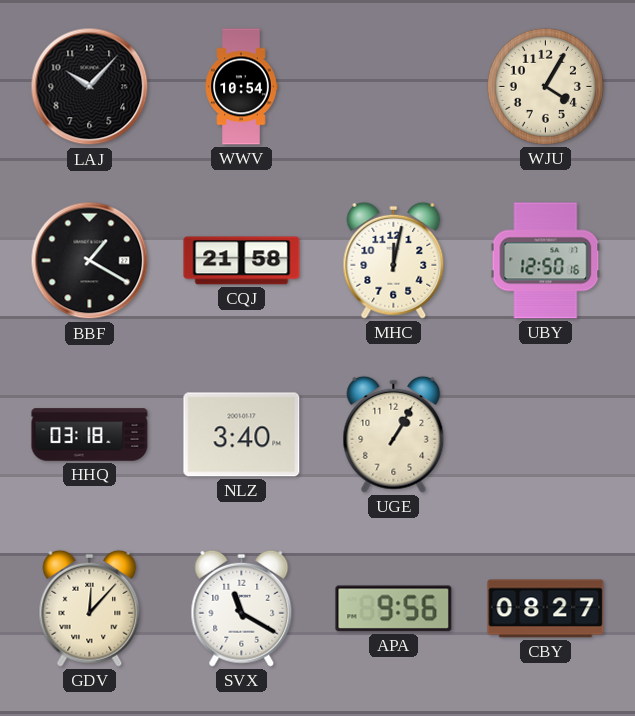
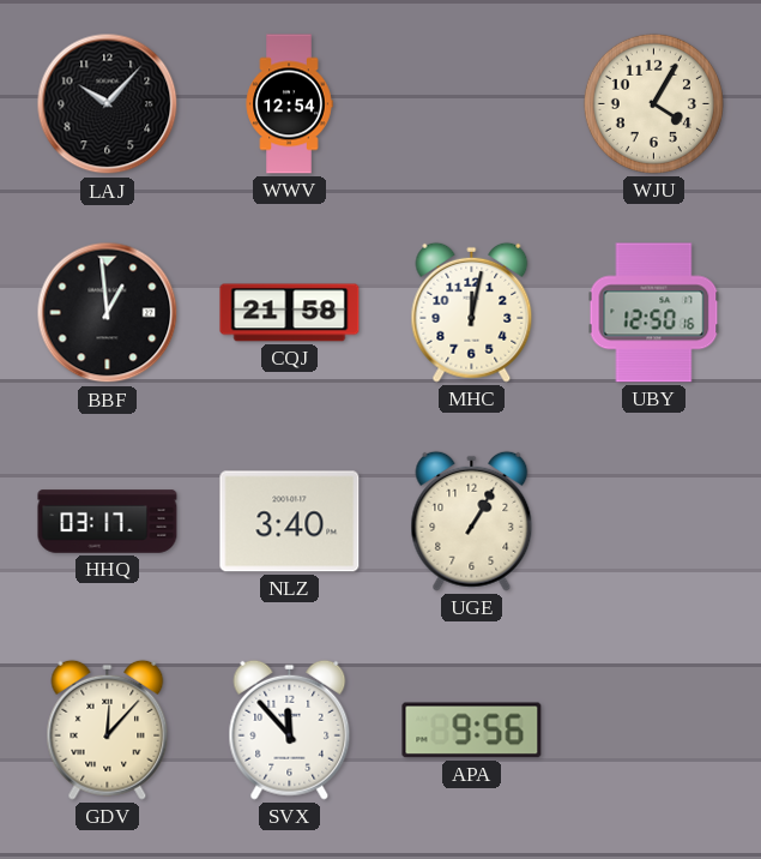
WWV: 10:54 -> 12:54
BBF: 1:20 -> 12:59
HHQ: 03:18 -> 03:17
SVX: 11:20 -> 11:53
CBY: 08:27 -> none
